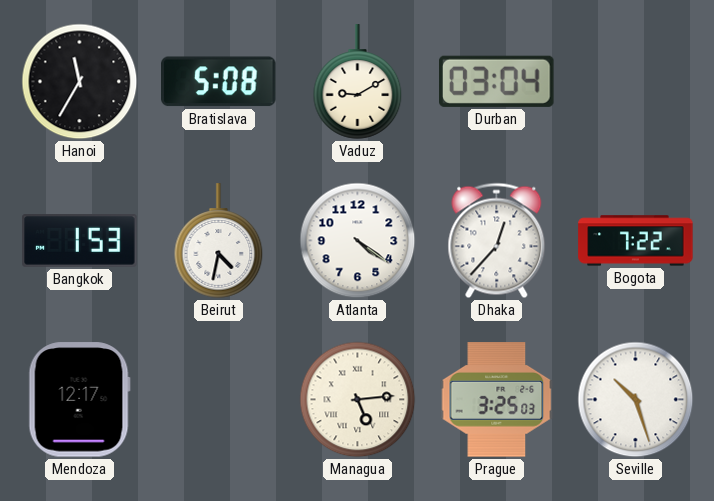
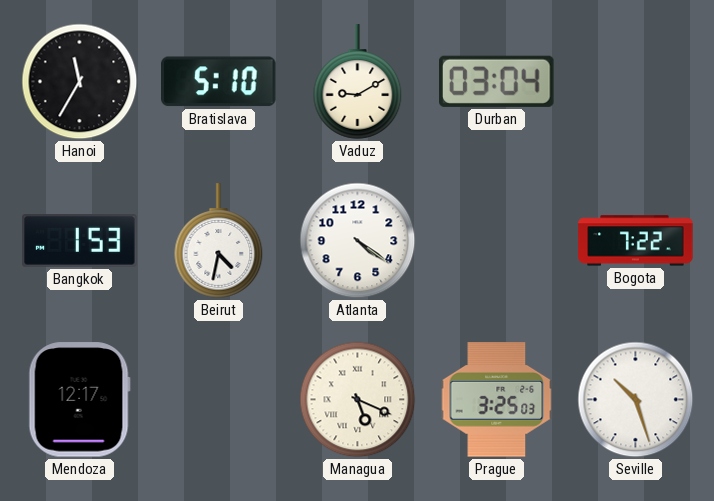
Bratislava: 5:08 -> 5:10
Dhaka: 12:37 -> none
Managua: 5:14 -> 5:19
